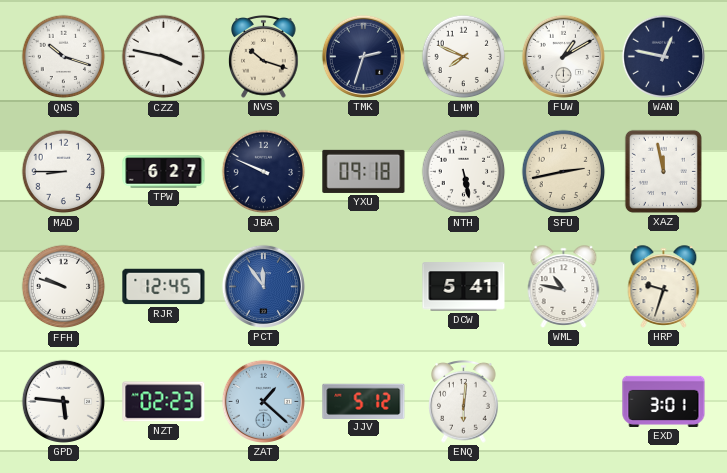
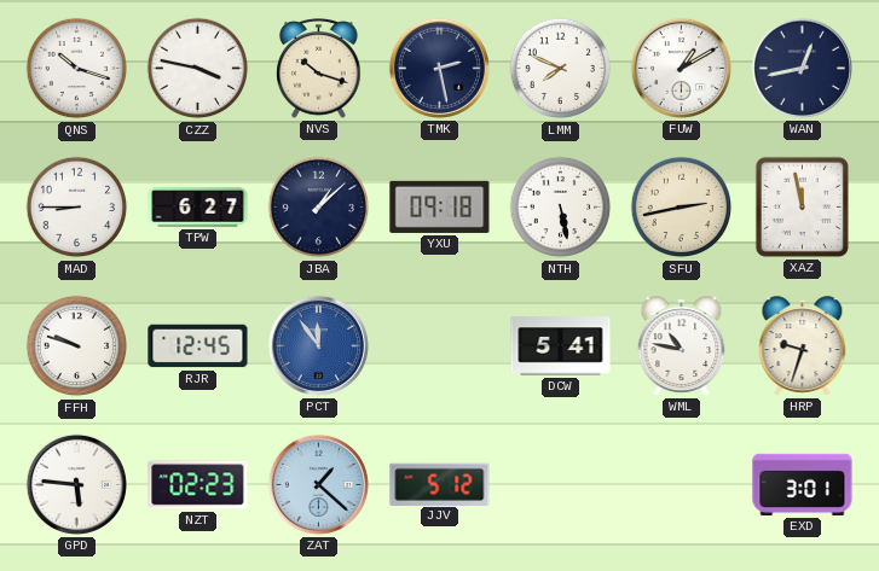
TMK: 2:33 -> 2:28
WAN: 12:47 -> 12:43
JBA: 9:49 -> 1:08
ENQ: 6:01 -> none
